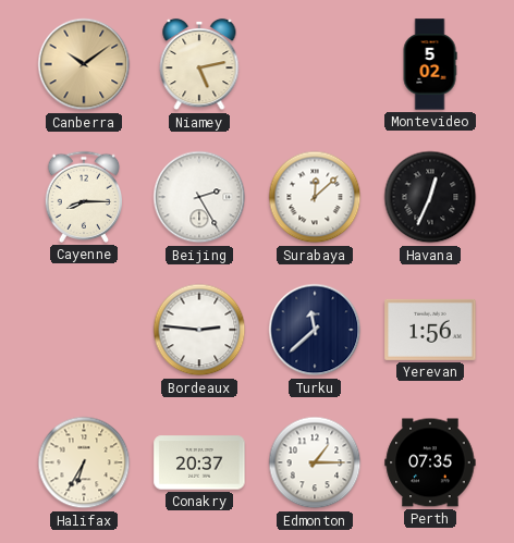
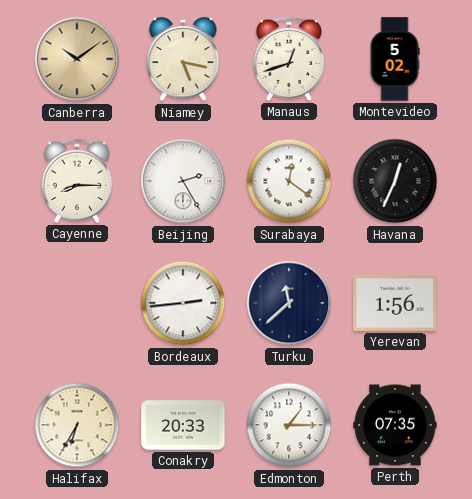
Niamey: 5:13 -> 5:17
Manaus: none -> 12:42
Surabaya: 12:08 -> 12:21
Bordeaux: 2:46 -> 2:44
Conakry: 20:37 -> 20:33
